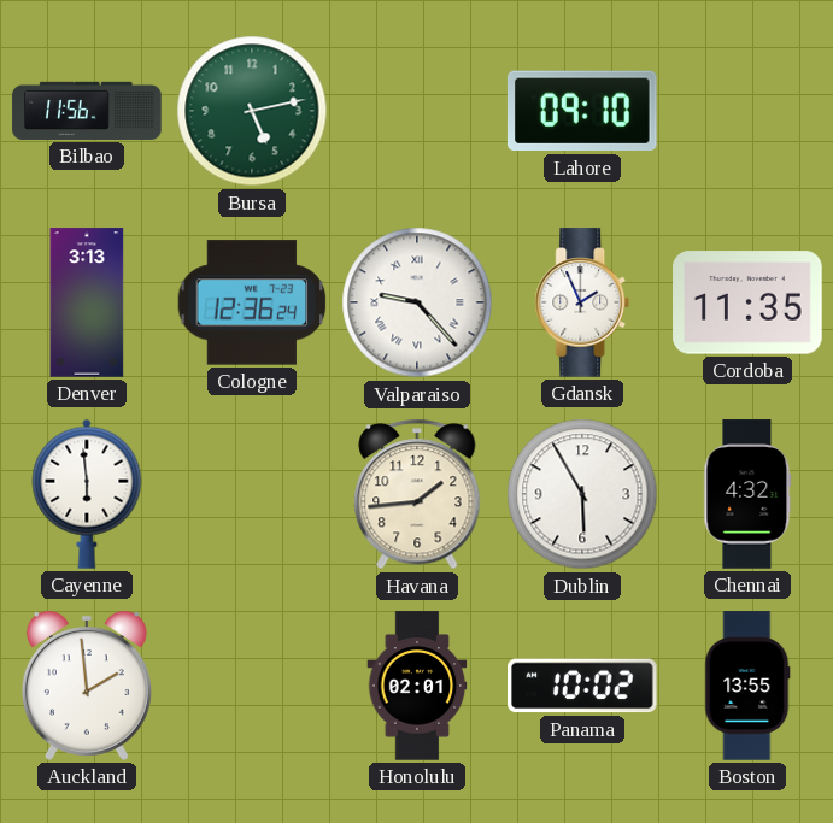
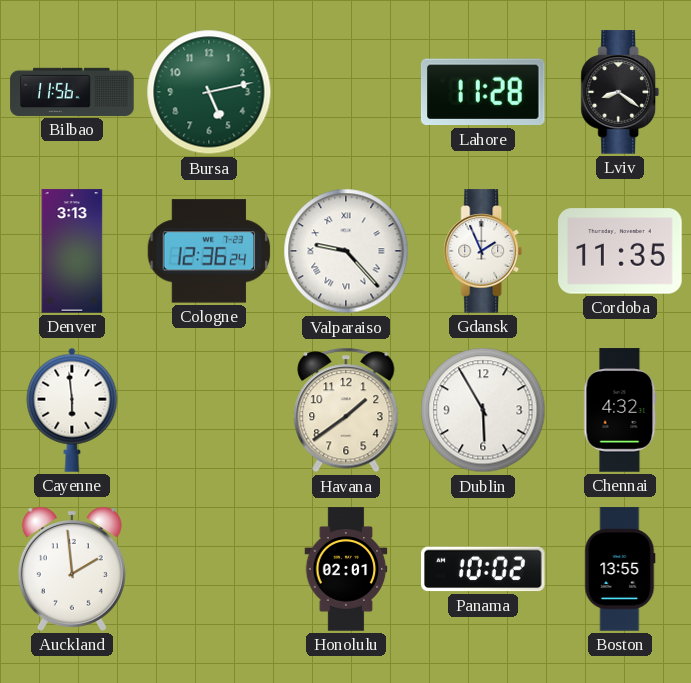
Lahore: 09:10 -> 11:28
Lviv: none -> 8:21
Havana: 1:44 -> 1:39
